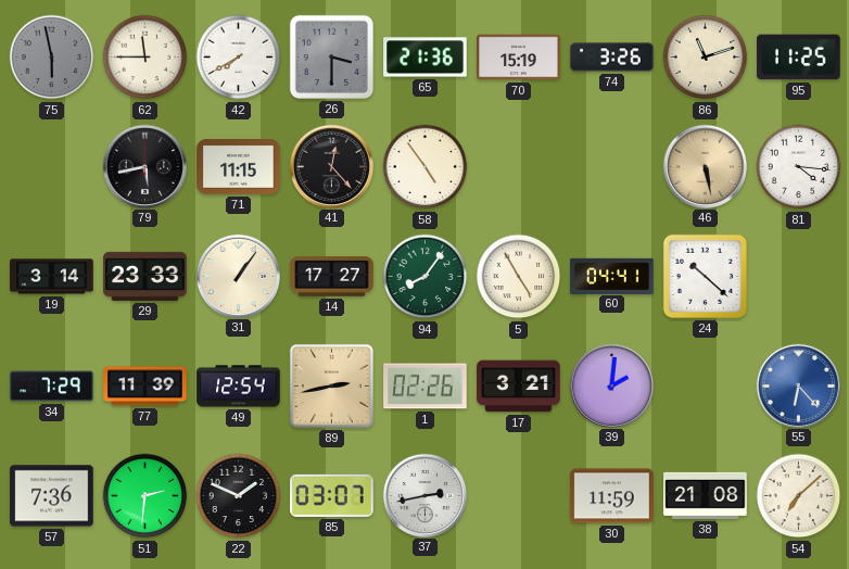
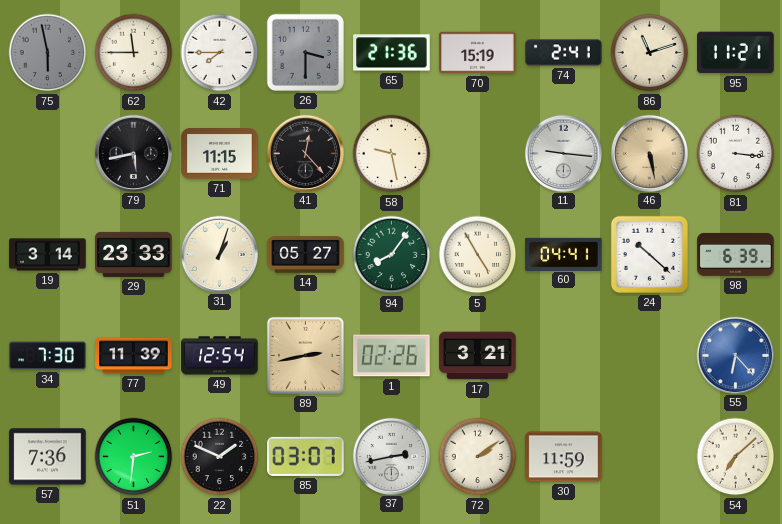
42: 7:40 -> 7:45
74: 3:26 -> 2:41
95: 11:25 -> 11:21
58: 4:54 -> 9:28
11: none -> 9:16
81: 4:16 -> 3:16
31: 1:06 -> 1:03
14: 17:27 -> 05:27
98: none -> 6:39
34: 7:29 -> 7:30
39: 2:01 -> none
72: none -> 2:09
38: 21:08 -> none
